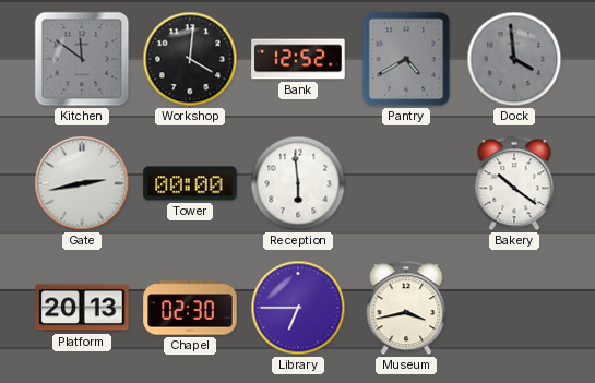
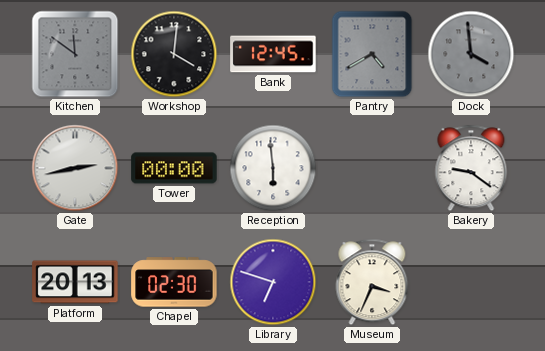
Bank: 12:52 -> 12:45
Bakery: 10:21 -> 9:21
Library: 6:45 -> 6:48
Museum: 3:43 -> 3:34
